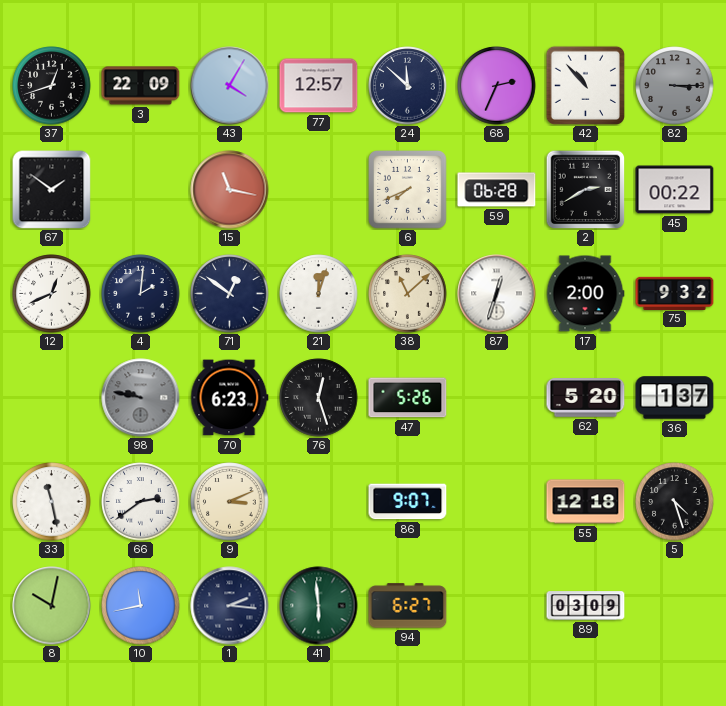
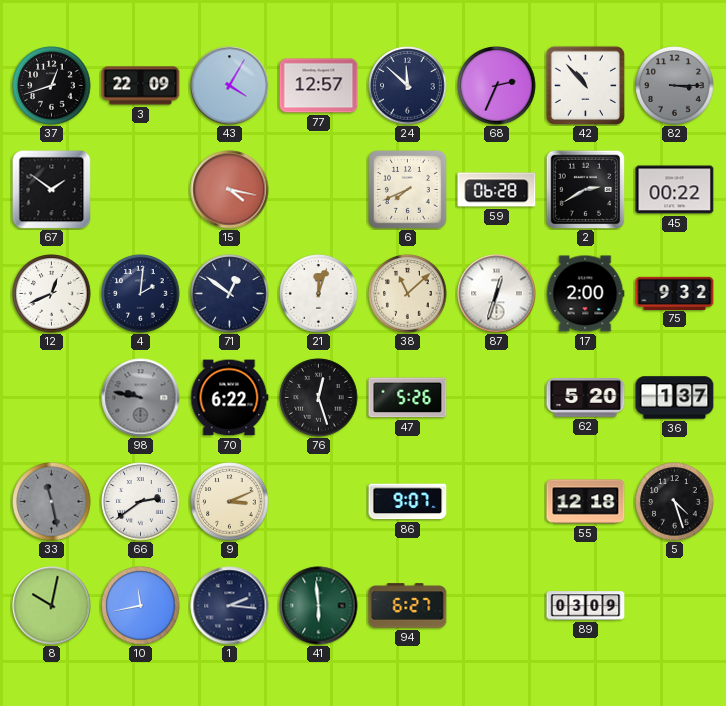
15: 11:17 -> 4:17
70: 6:23 -> 6:22
33 dial: white -> grey
